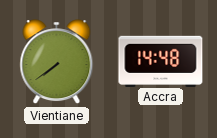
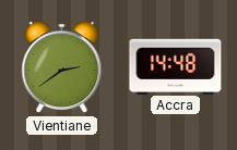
Vientiane: 7:39 -> 2:39
